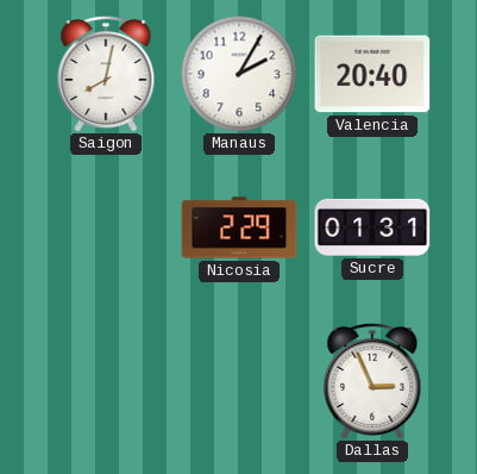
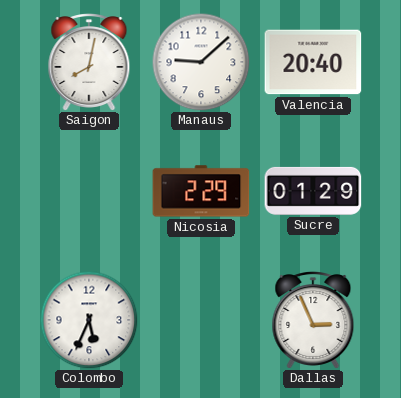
Manaus: 2:05 -> 9:08
Sucre: 01:31 -> 01:29
Colombo: none -> 5:34
